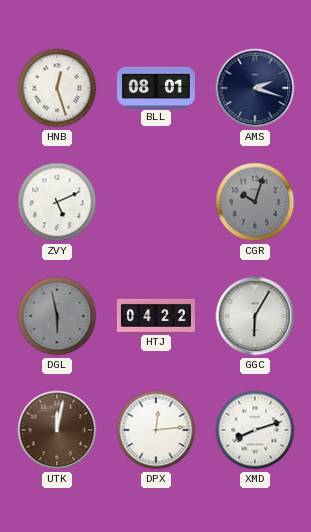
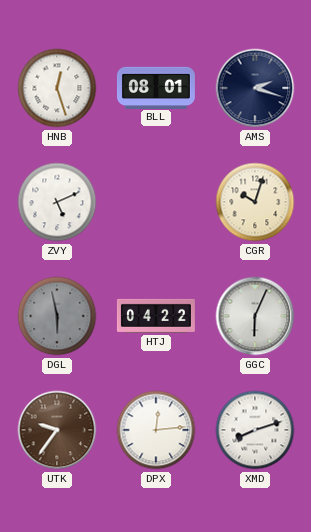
CGR dial: grey -> cream
GGC: 6:05 -> 6:04
UTK: 12:02 -> 9:36
